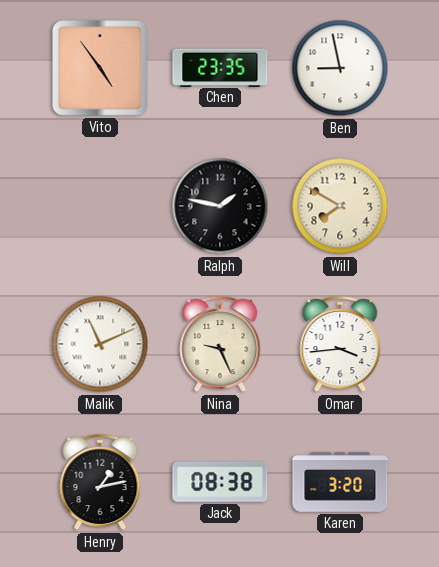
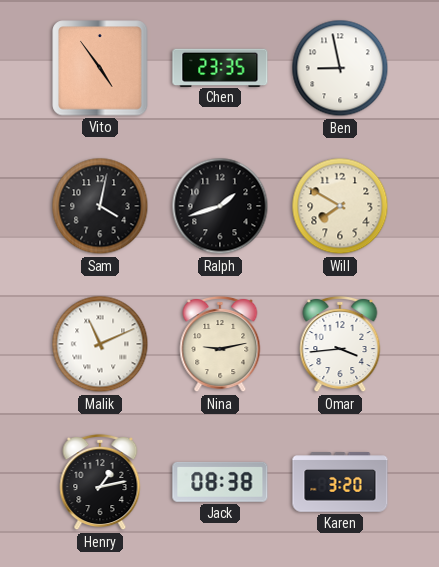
Sam: none -> 4:02
Ralph: 1:47 -> 1:42
Nina: 9:26 -> 9:13
